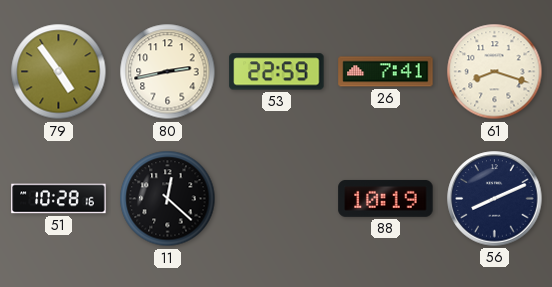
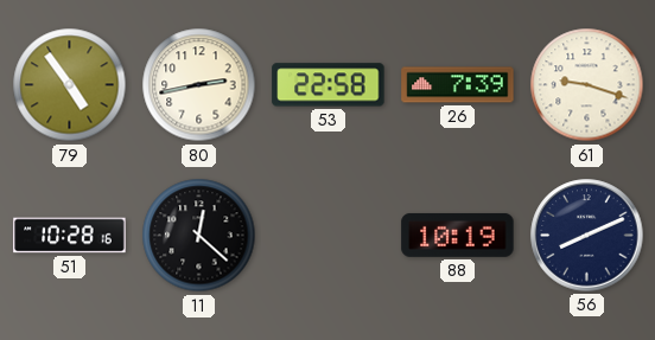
53: 22:59 -> 22:58
26: 7:41 -> 7:39
61: 8:18 -> 9:18
